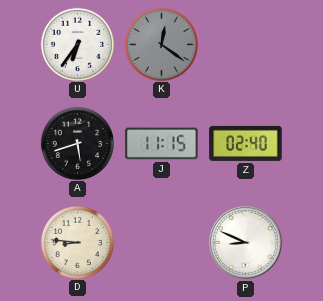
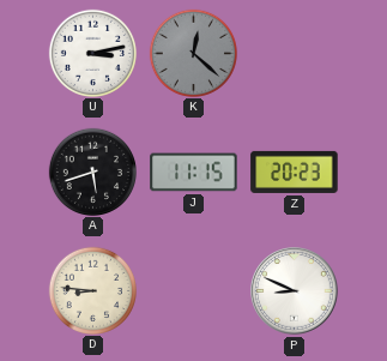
U: 6:36 -> 3:13
K: 12:21 -> 12:22
Z: 02:40 -> 20:23
